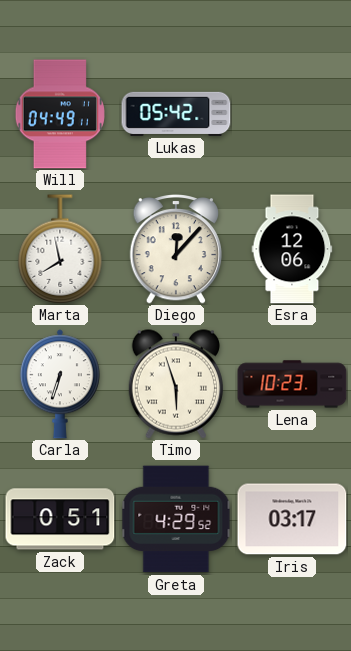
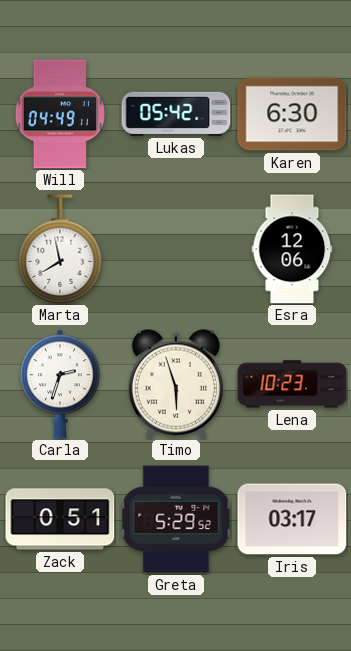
Karen: none -> 6:30
Diego: 12:07 -> none
Carla: 6:33 -> 2:33
Greta: 4:29 -> 5:29
